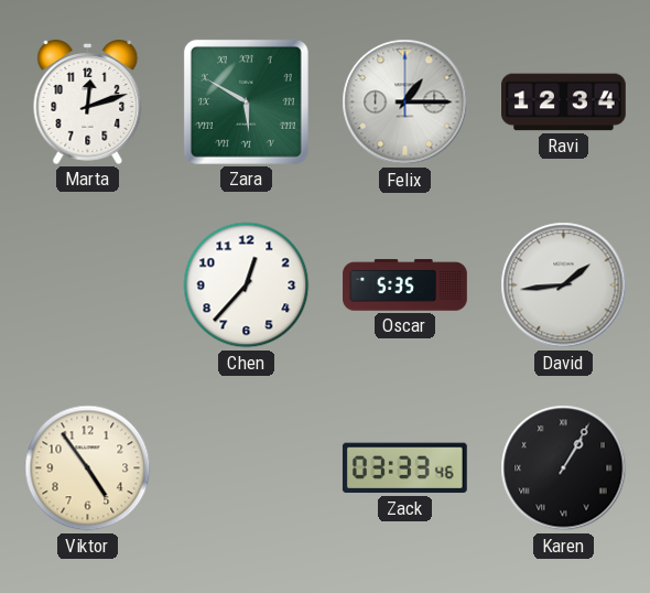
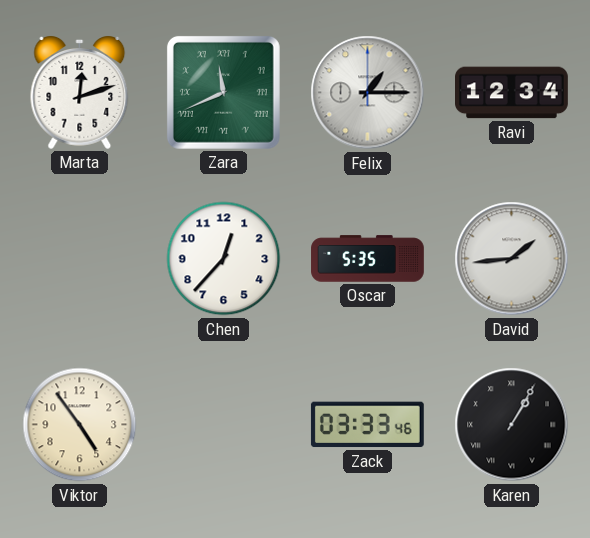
Zara: 5:50 -> 11:41
